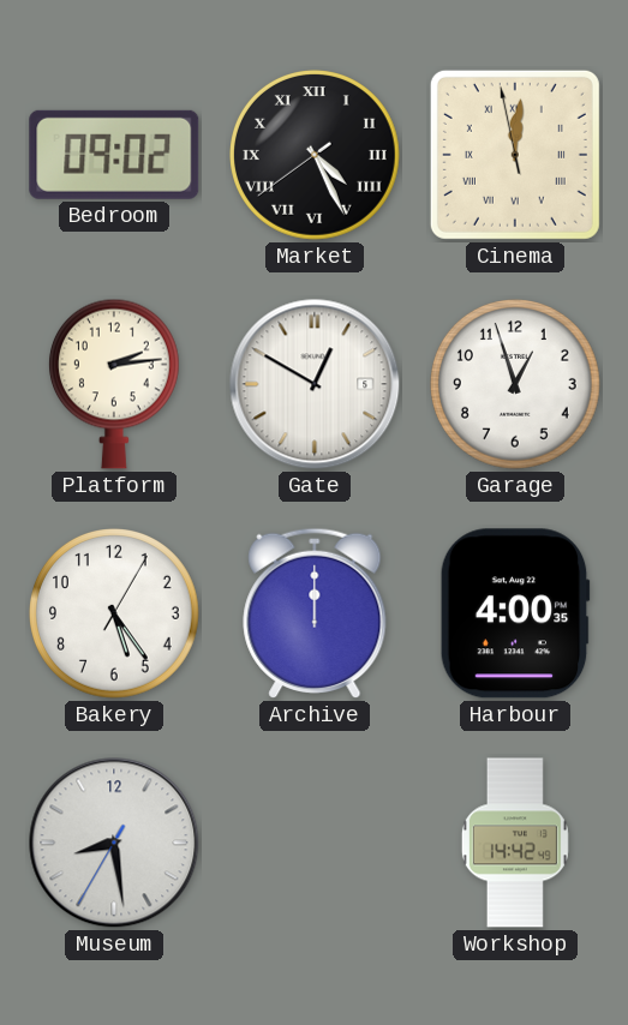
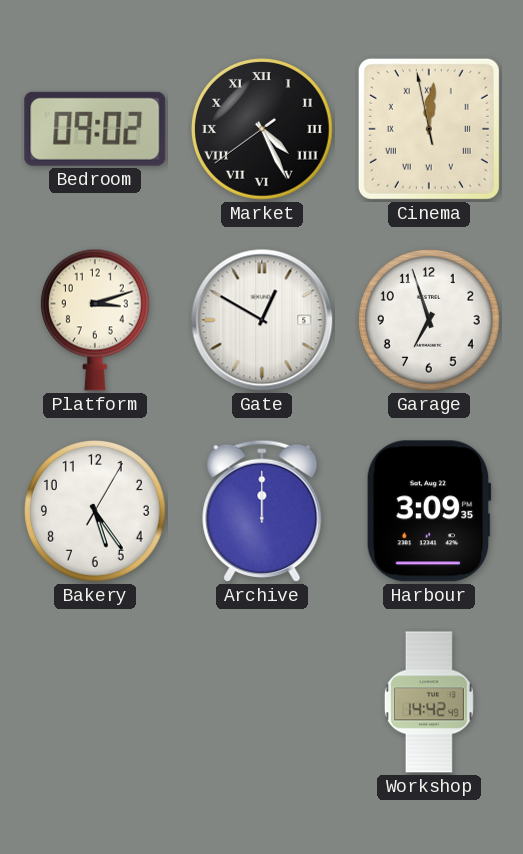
Platform: 2:14 -> 3:12
Garage: 12:57 -> 6:57
Harbour: 4:00 -> 3:09
Museum: 8:28 -> none
